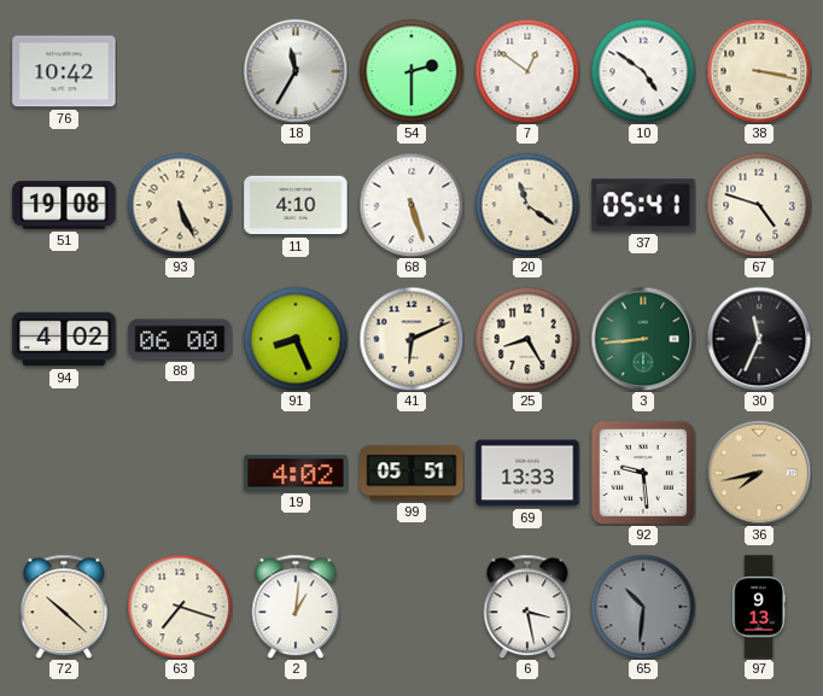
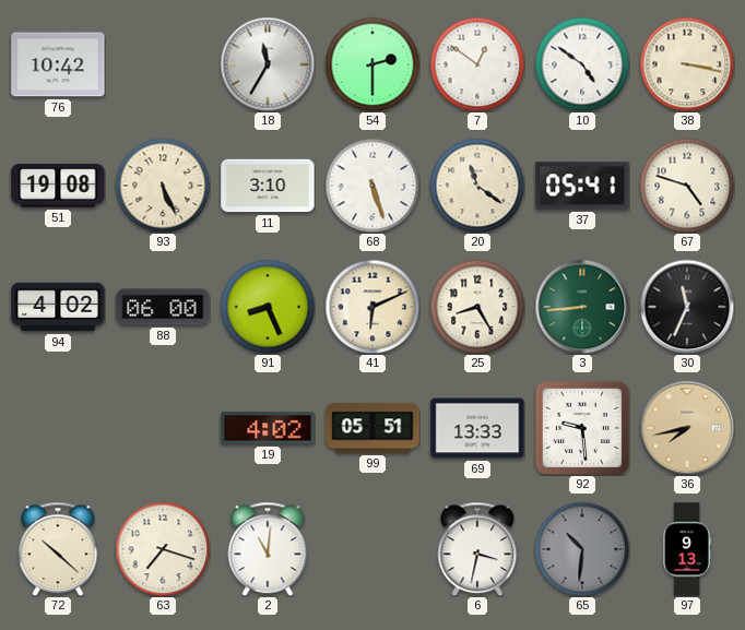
11: 4:10 -> 3:10
2: 1:01 -> 11:01
6: 3:28 -> 3:32
